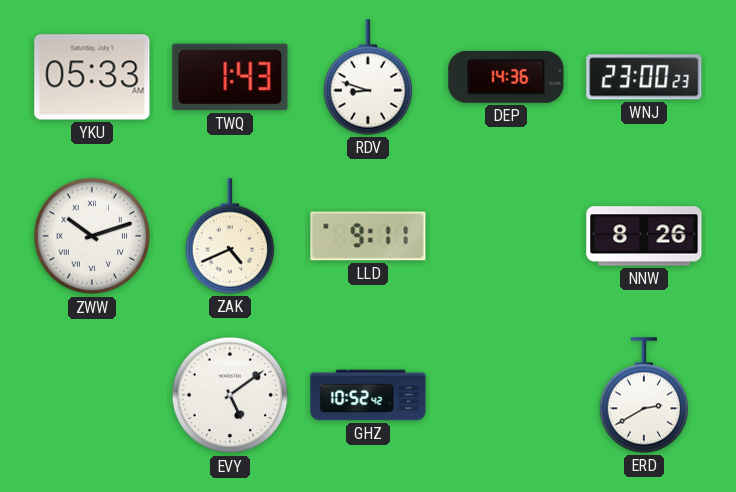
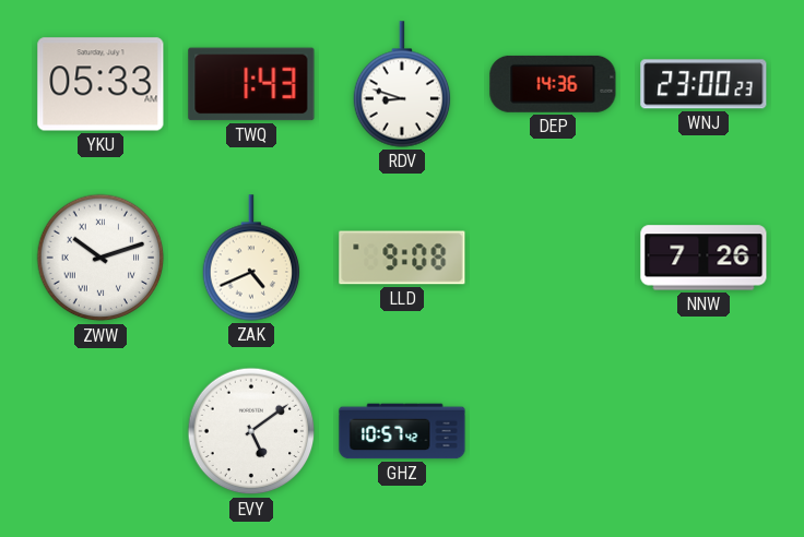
LLD: 9:11 -> 9:08
NNW: 8:26 -> 7:26
GHZ: 10:52 -> 10:57
ERD: 2:40 -> none
